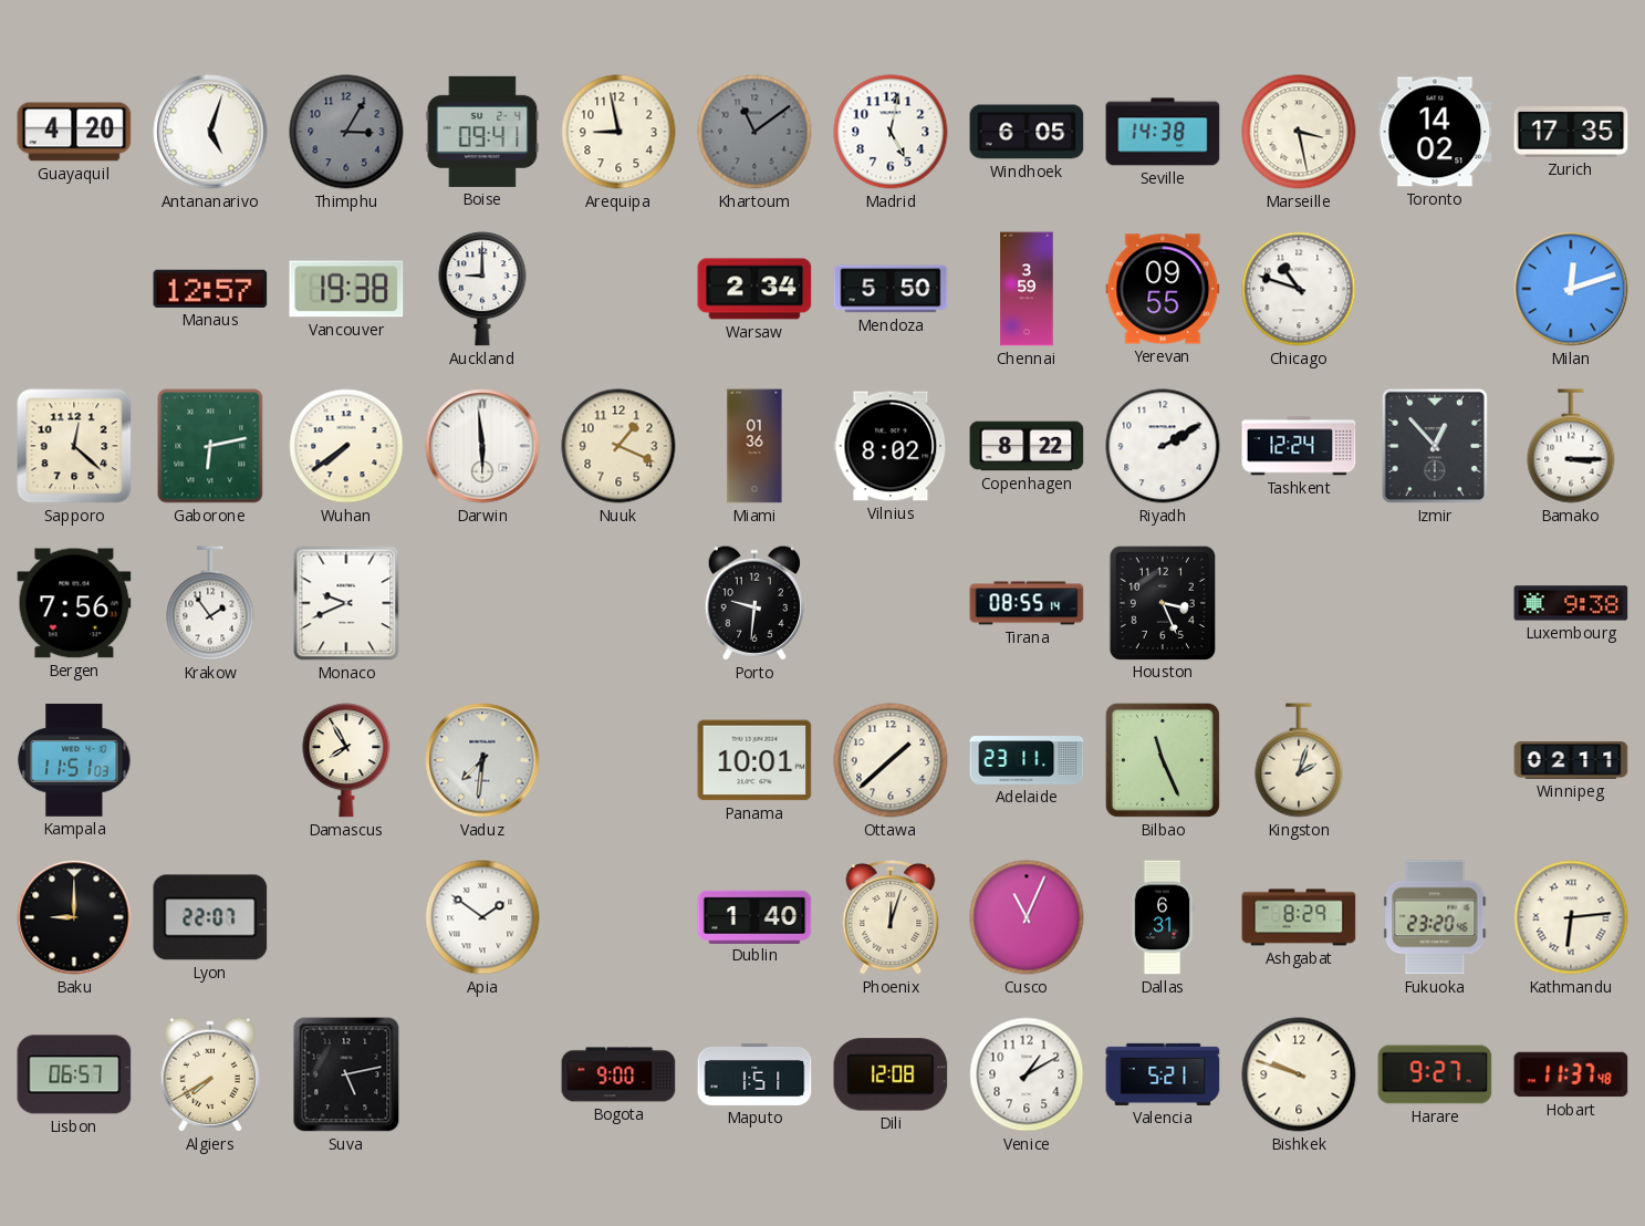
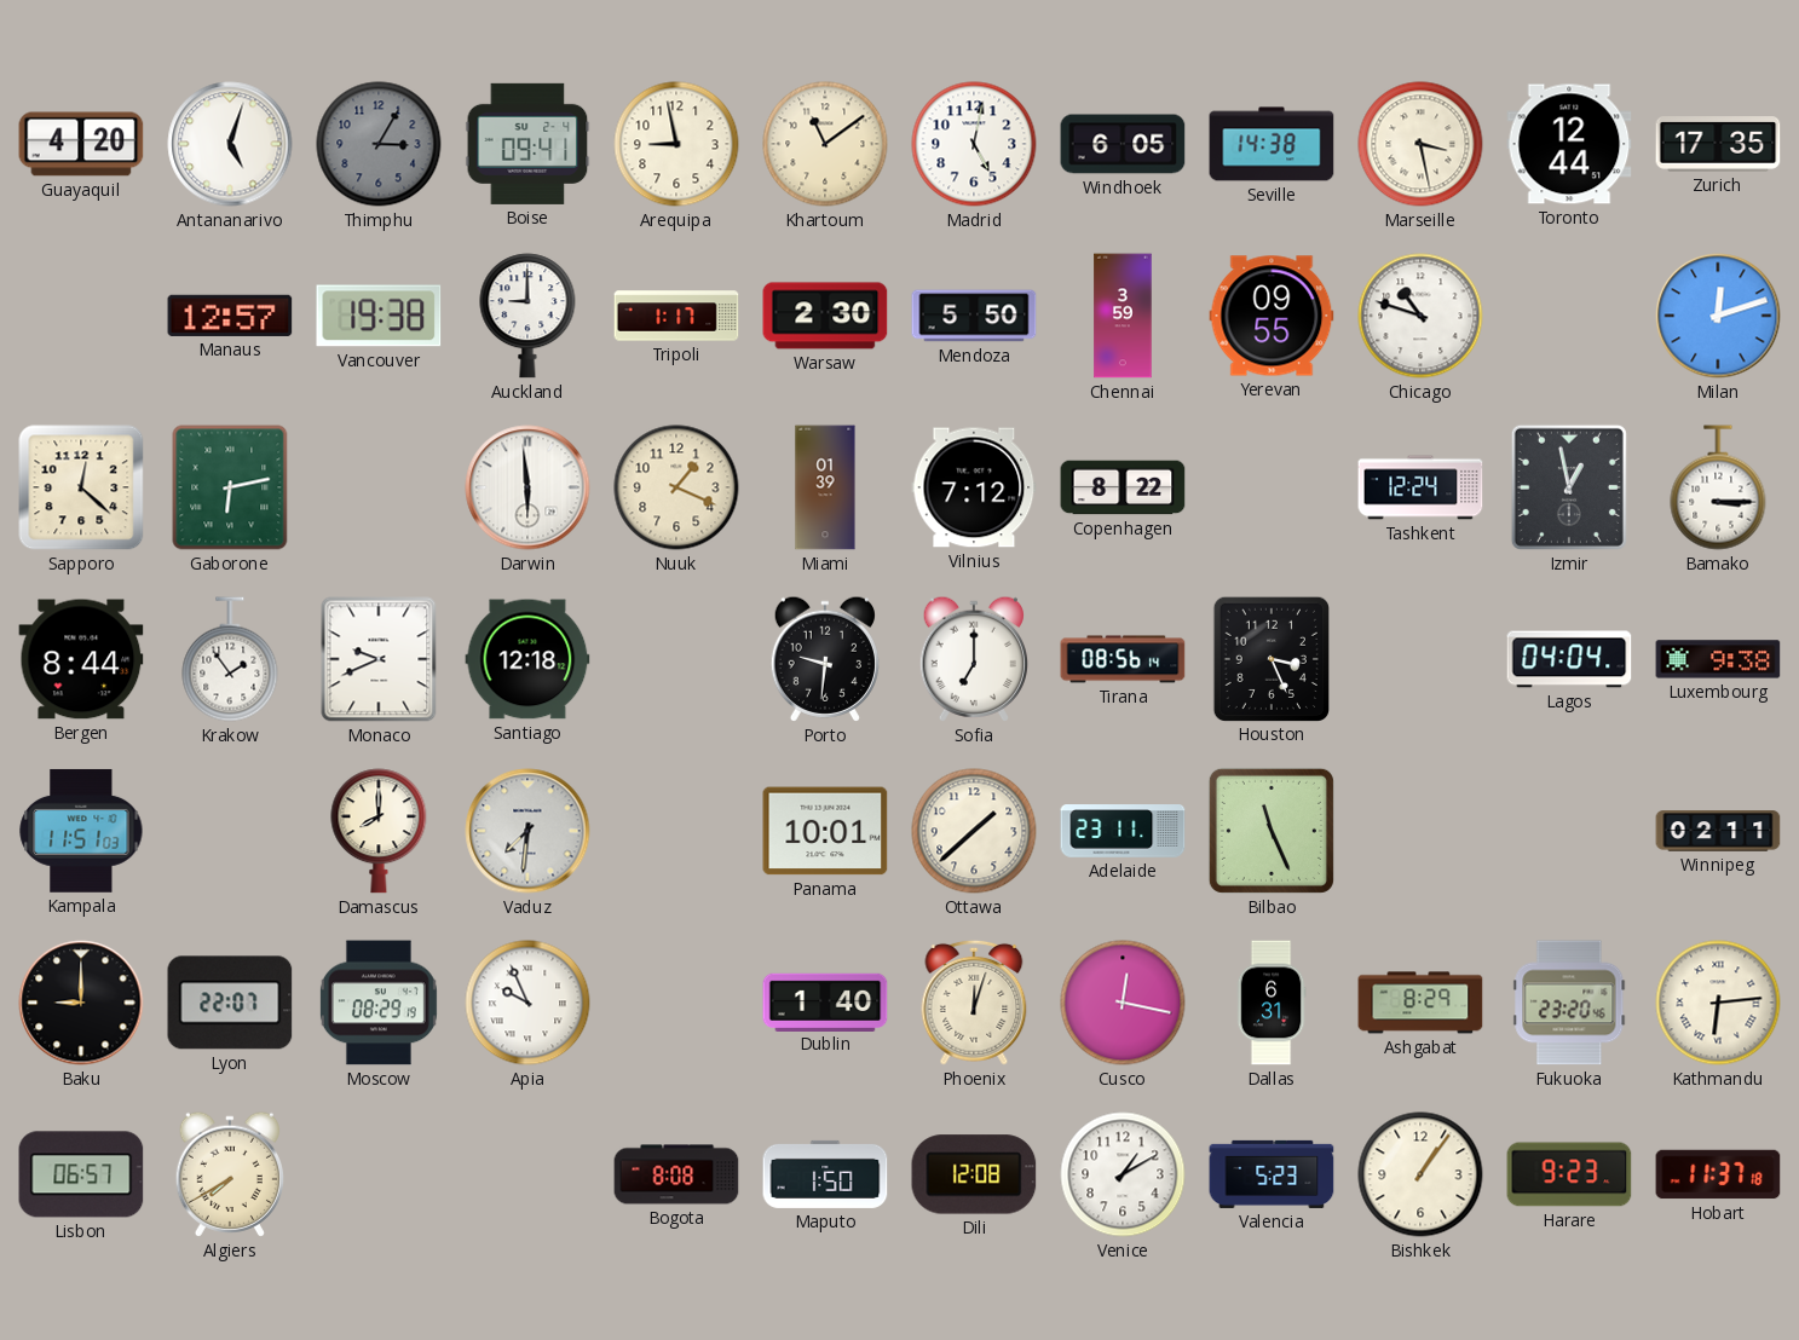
Khartoum dial: grey -> cream
Toronto: 14:02 -> 12:44
Tripoli: none -> 1:17
Warsaw: 2:34 -> 2:30
Wuhan: 7:39 -> none
Miami: 01:36 -> 01:39
Vilnius: 8:02 -> 7:12
Riyadh: 2:10 -> none
Izmir: 12:53 -> 12:58
Bergen: 7:56 -> 8:44
Santiago: none -> 12:18
Sofia: none -> 7:00
Tirana: 08:55 -> 08:56
Lagos: none -> 04:04
Damascus: 7:55 -> 8:00
Kingston: 2:03 -> none
Moscow: none -> 08:29
Apia: 1:51 -> 9:56
Cusco: 11:04 -> 12:17
Suva: 5:13 -> none
Bogota: 9:00 -> 8:08
Maputo: 1:51 -> 1:50
Valencia: 5:21 -> 5:23
Bishkek: 9:48 -> 1:06
Harare: 9:27 -> 9:23
Hobart: 11:37:48 -> 11:37:18
